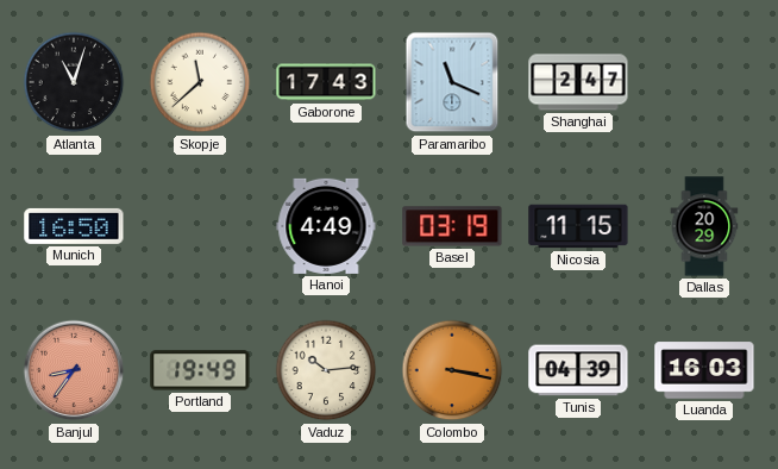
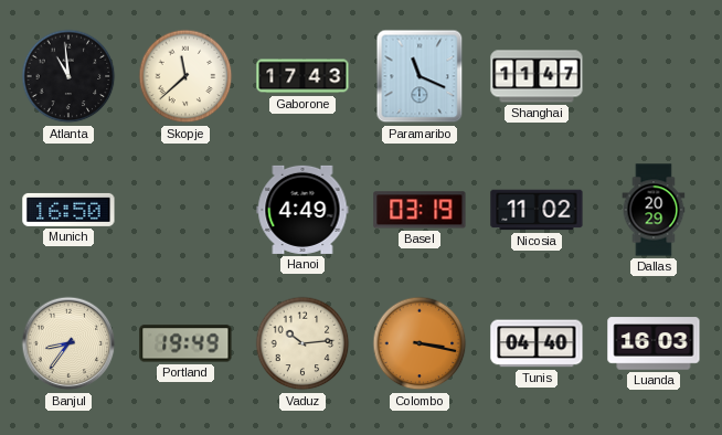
Atlanta: 11:03 -> 10:59
Shanghai: 2:47 -> 11:47
Nicosia: 11:15 -> 11:02
Banjul dial: salmon -> cream
Tunis: 04:39 -> 04:40
